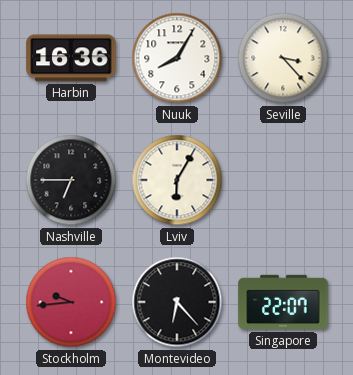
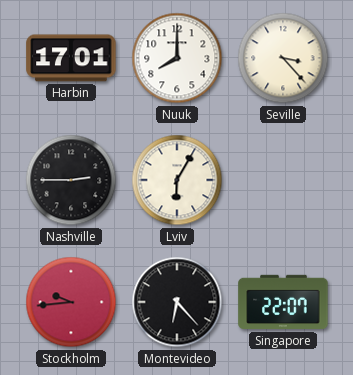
Harbin: 16:36 -> 17:01
Nuuk: 8:05 -> 8:00
Nashville: 6:45 -> 2:45
